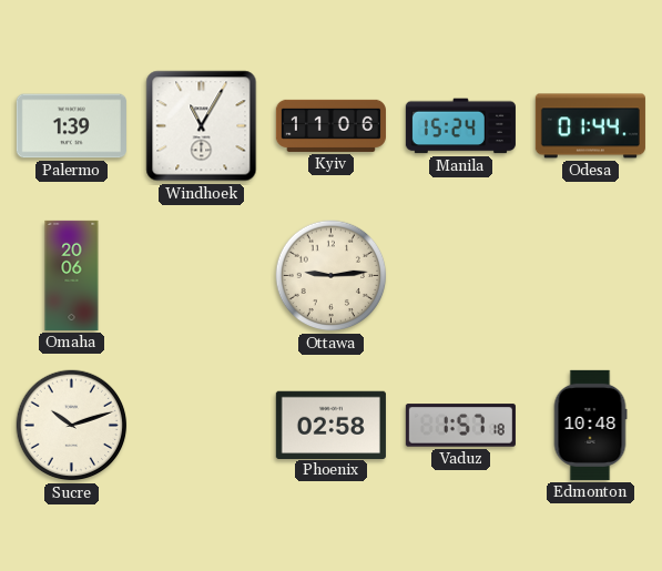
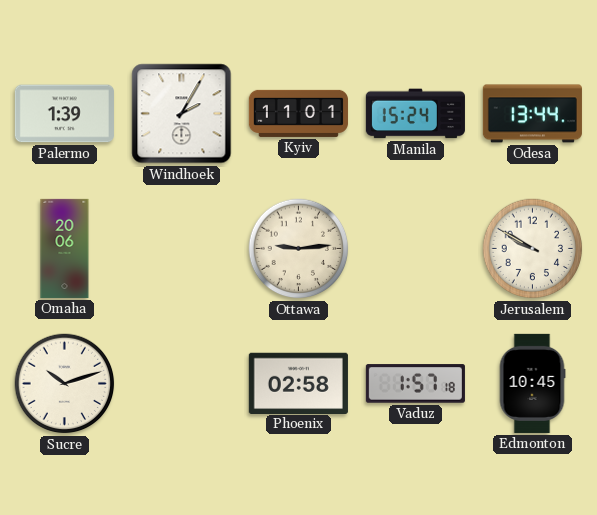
Windhoek: 11:05 -> 2:05
Kyiv: 11:06 -> 11:01
Odesa: 01:44 -> 13:44
Jerusalem: none -> 9:50
Edmonton: 10:48 -> 10:45
